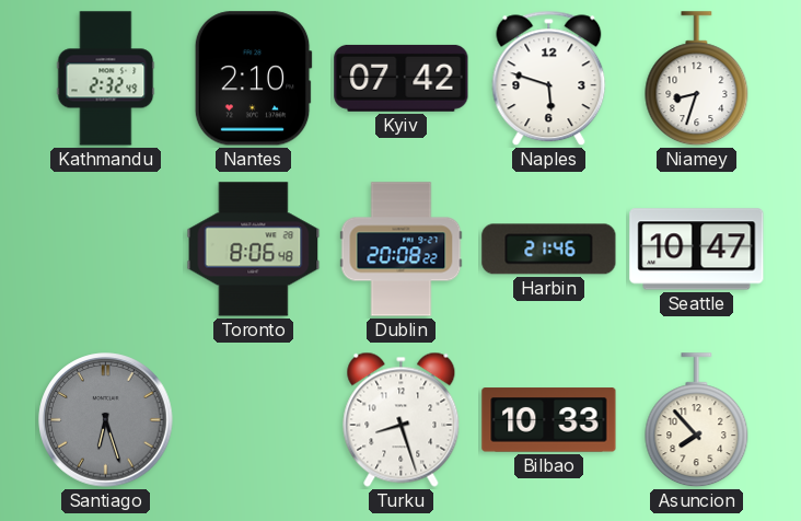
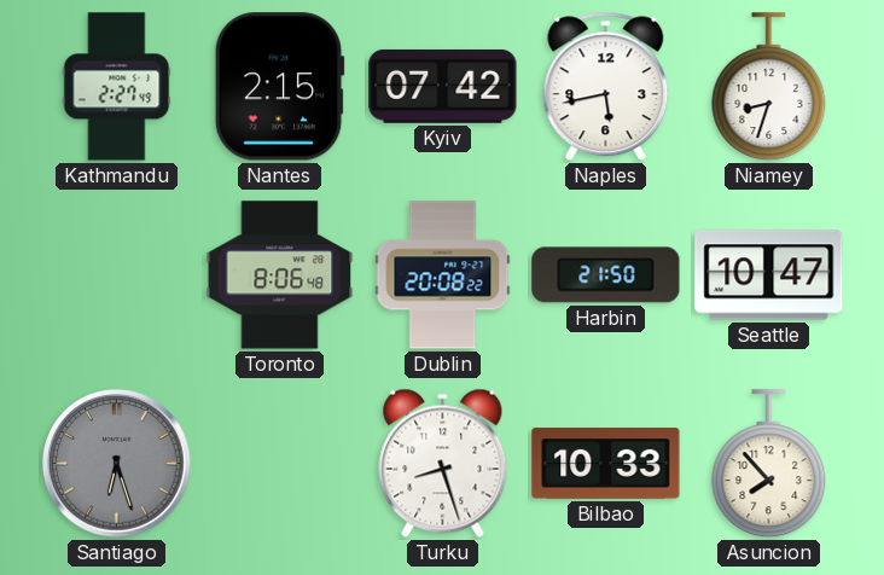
Kathmandu: 2:32 -> 2:27
Nantes: 2:10 -> 2:15
Naples: 5:48 -> 5:43
Harbin: 21:46 -> 21:50
